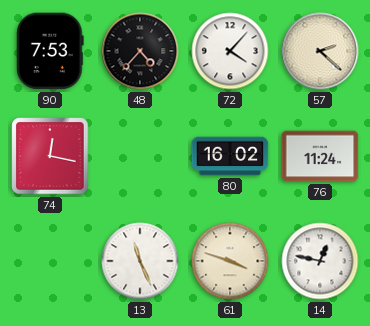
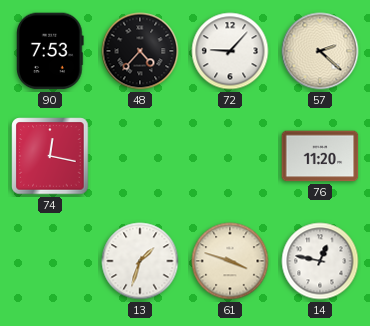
72: 4:07 -> 9:07
80: 16:02 -> none
76: 11:24 -> 11:20
13: 11:26 -> 1:33
